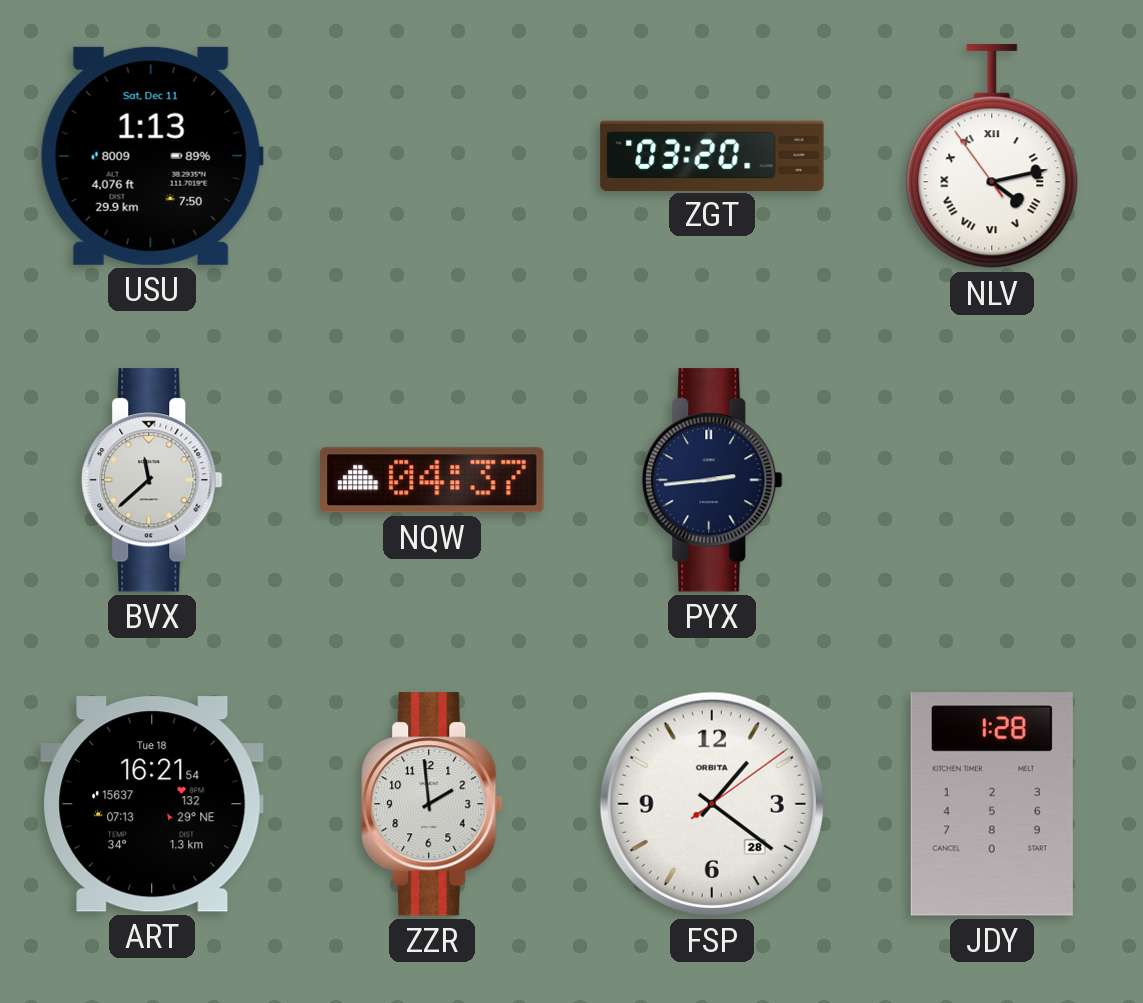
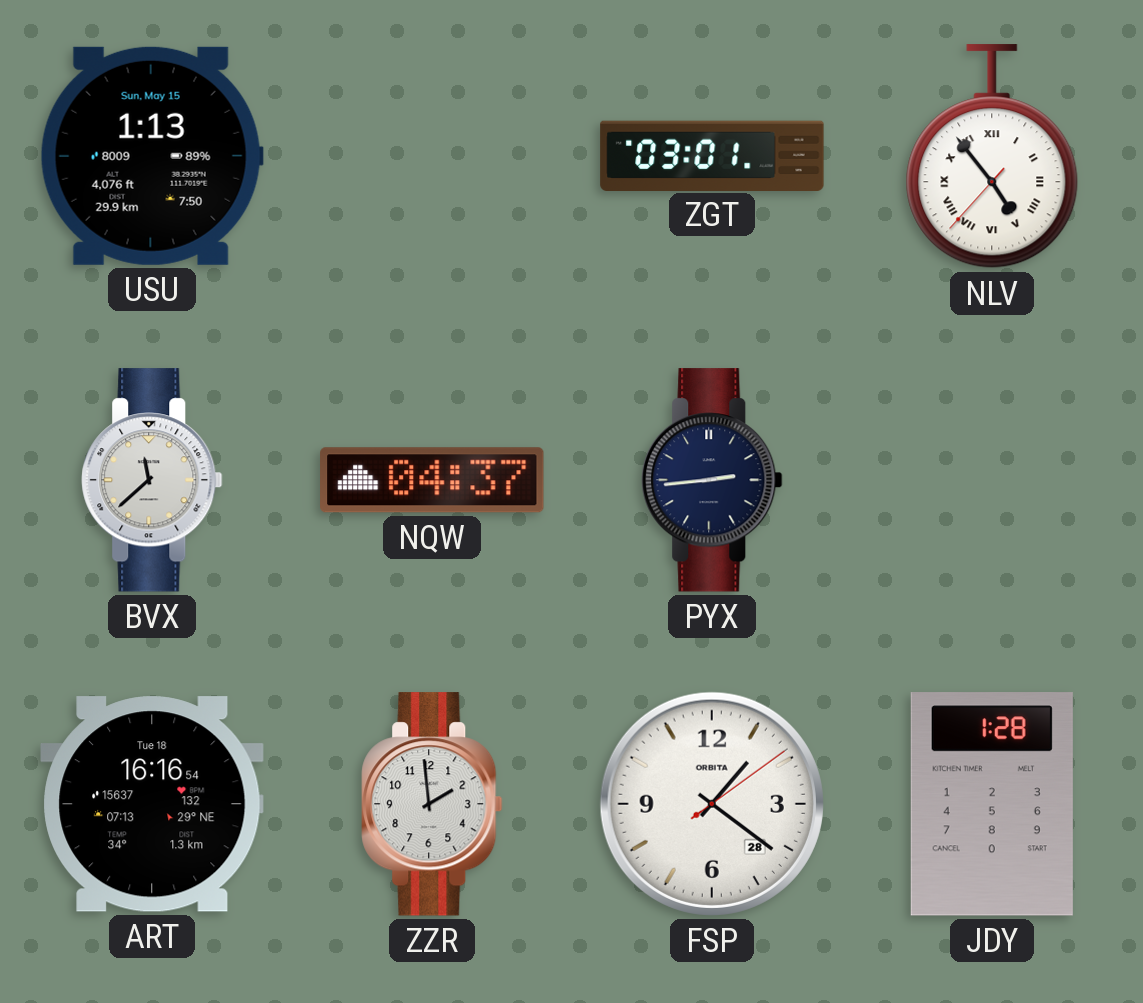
USU date: Sat, Dec 11 -> Sun, May 15
ZGT: 03:20 -> 03:01
NLV: 4:12 -> 4:53
ART: 16:21 -> 16:16
